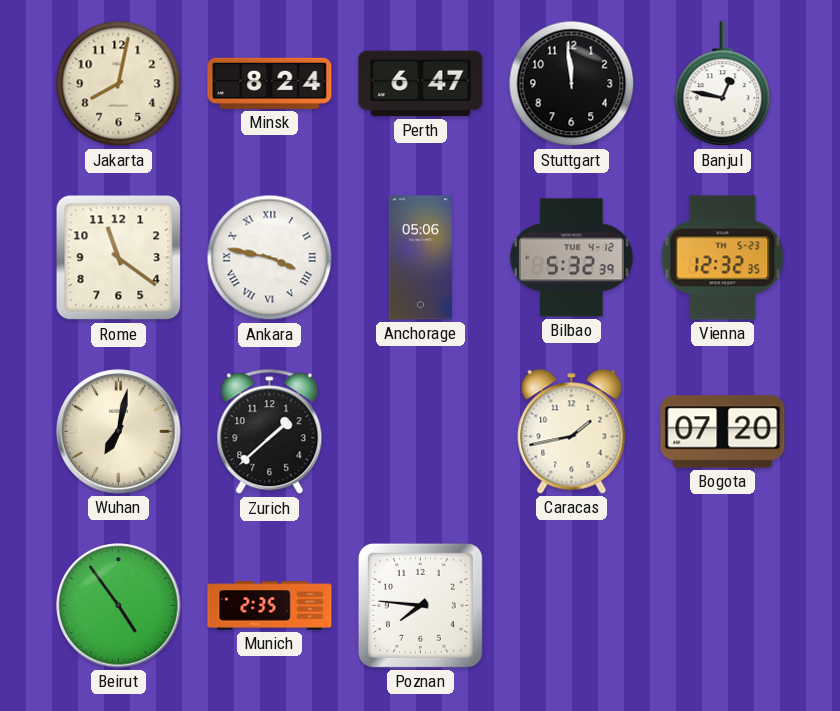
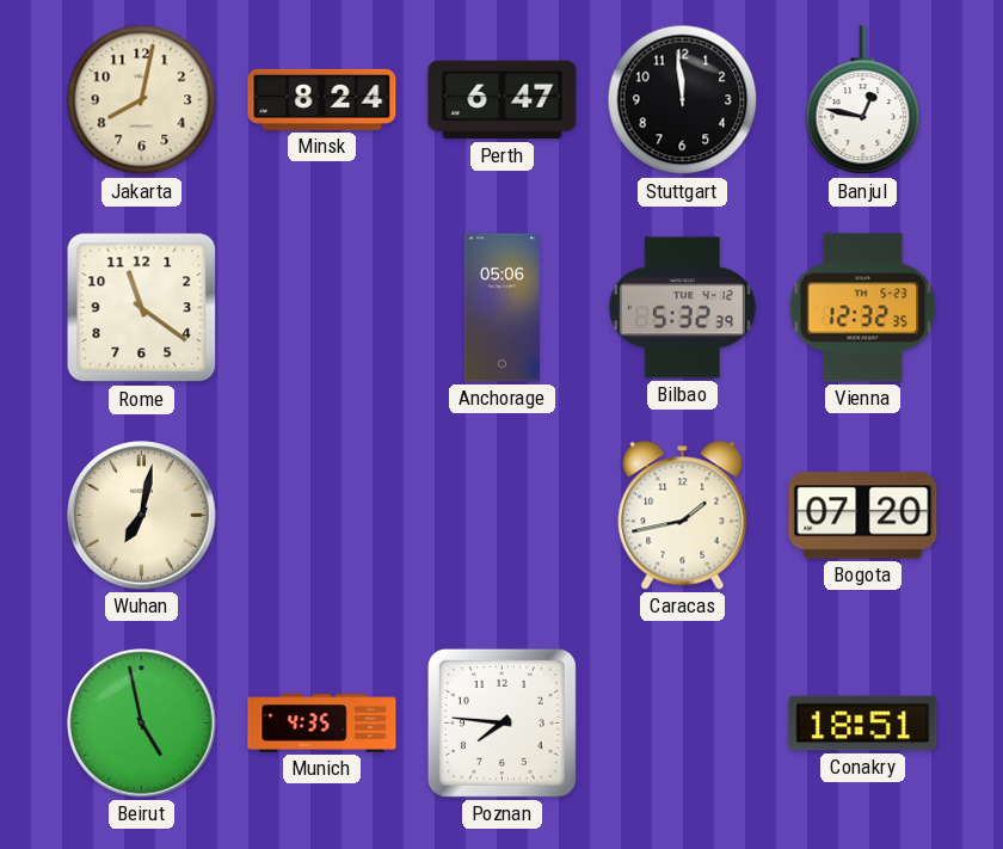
Ankara: 3:47 -> none
Zurich: 1:38 -> none
Beirut: 4:54 -> 4:58
Munich: 2:35 -> 4:35
Conakry: none -> 18:51
